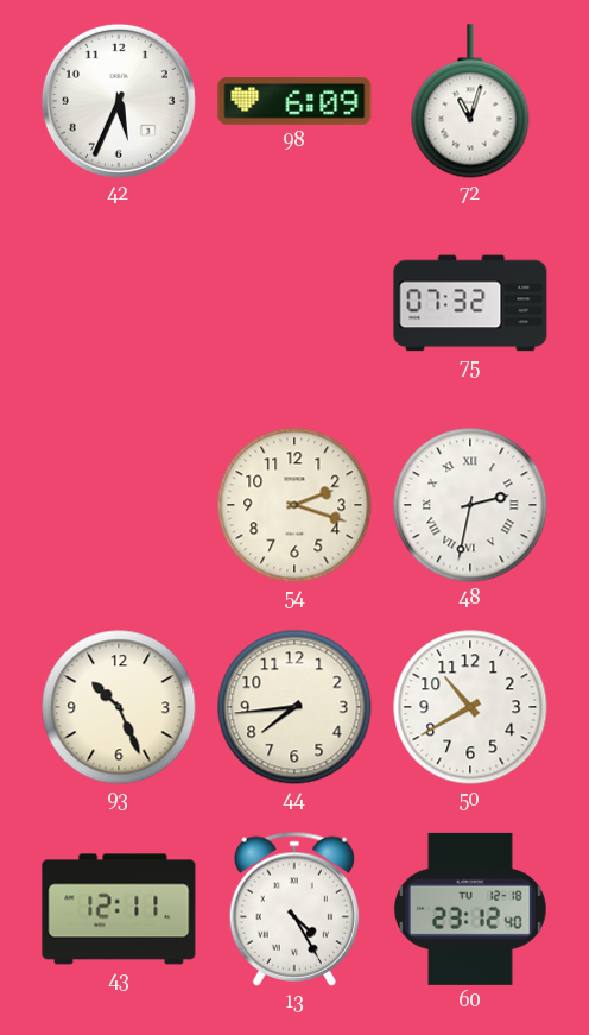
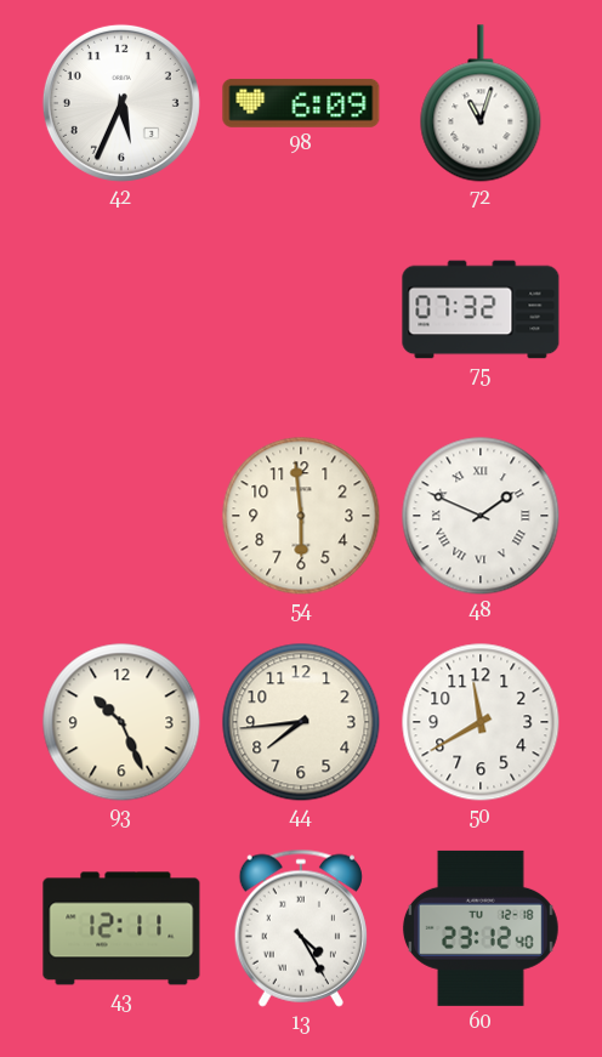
54: 2:18 -> 5:59
48: 2:32 -> 1:49
50: 10:40 -> 11:40
